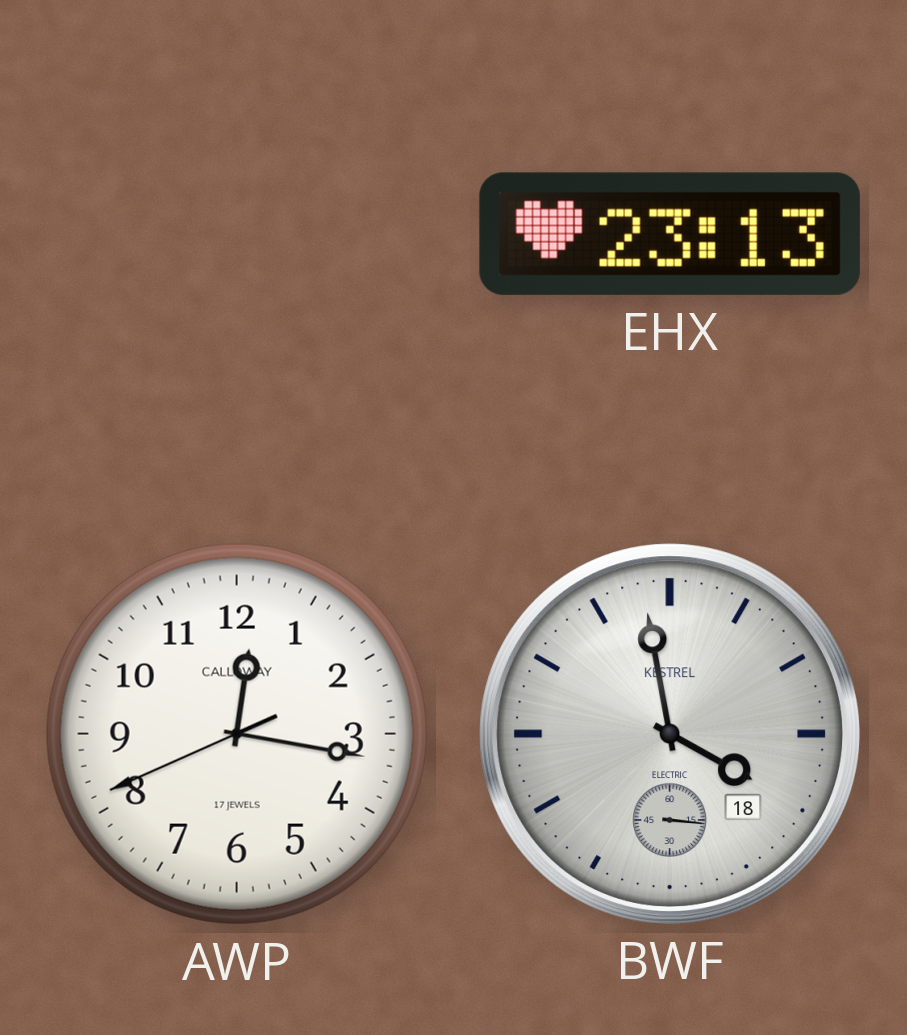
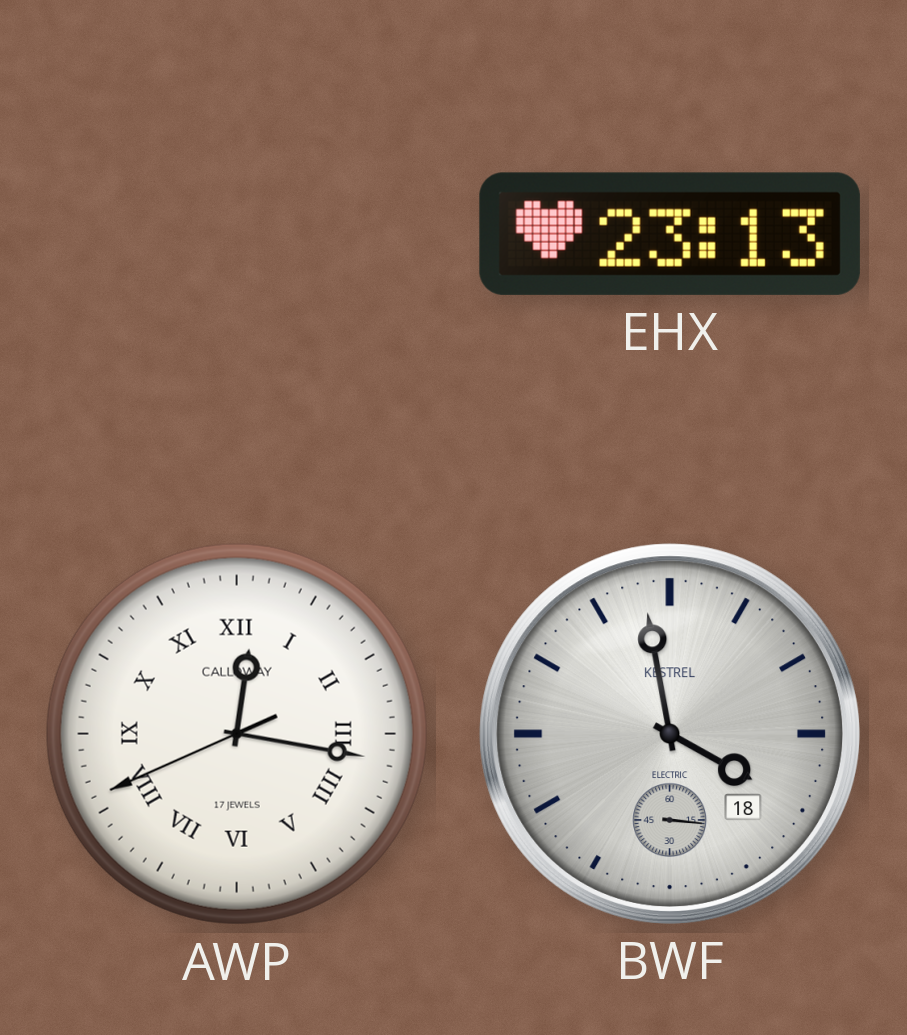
AWP numerals: Arabic -> Roman
